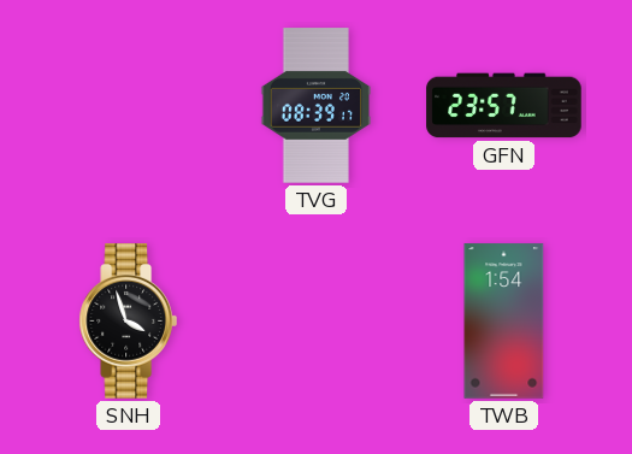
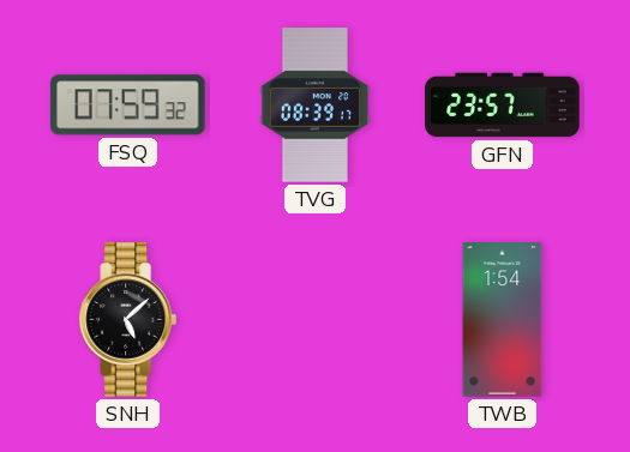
FSQ: none -> 07:59
SNH: 3:57 -> 5:08
